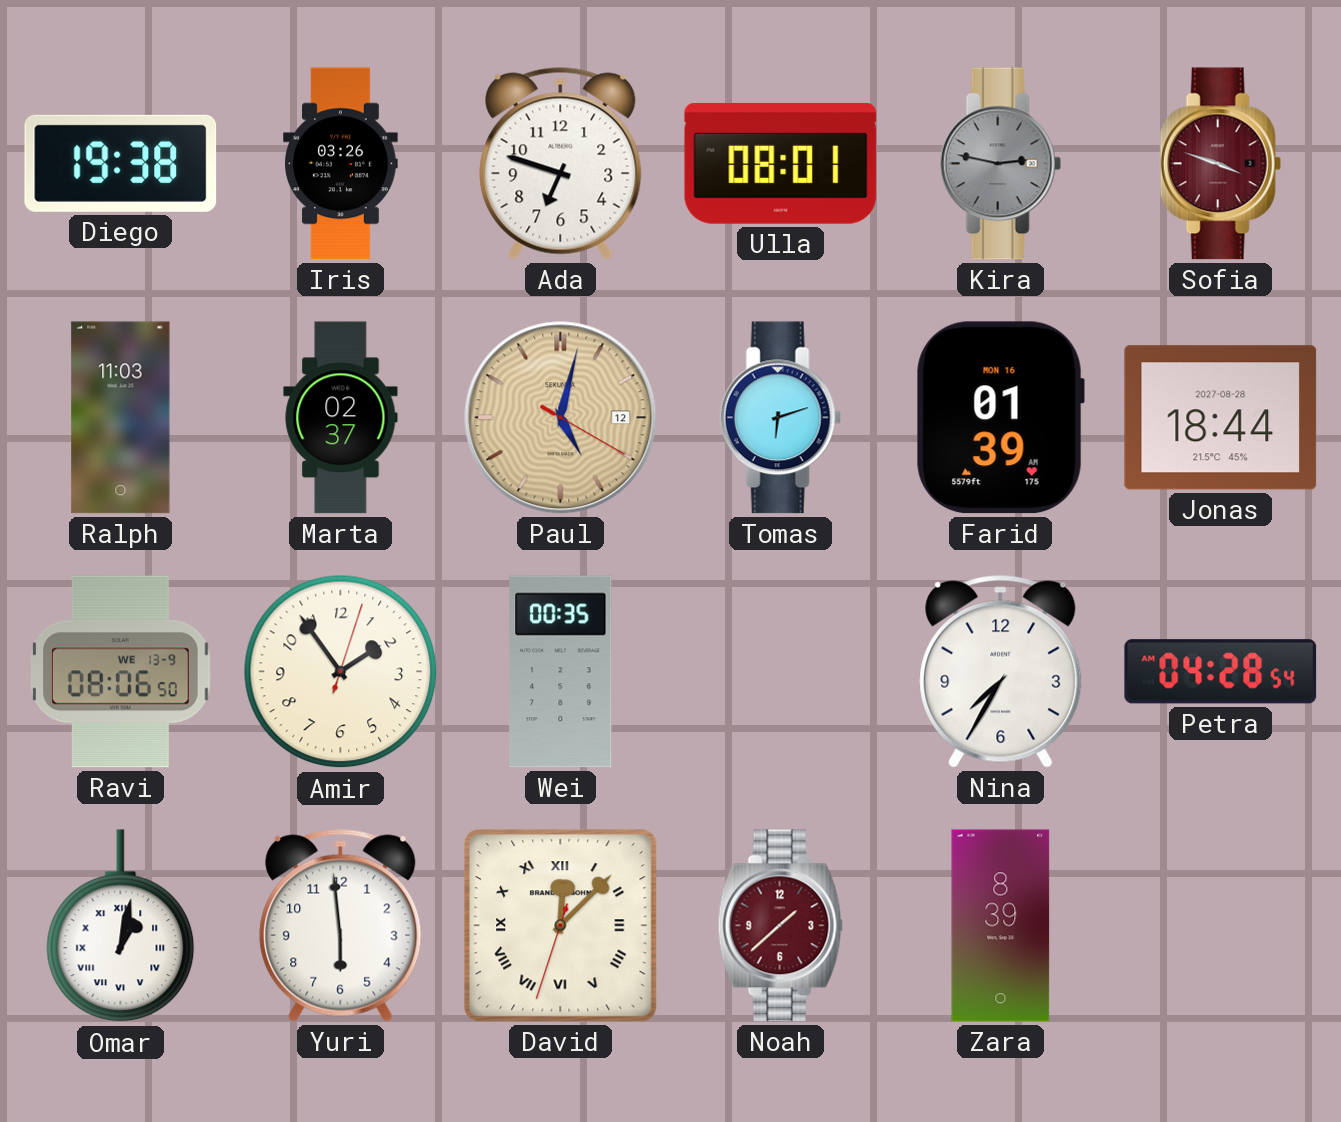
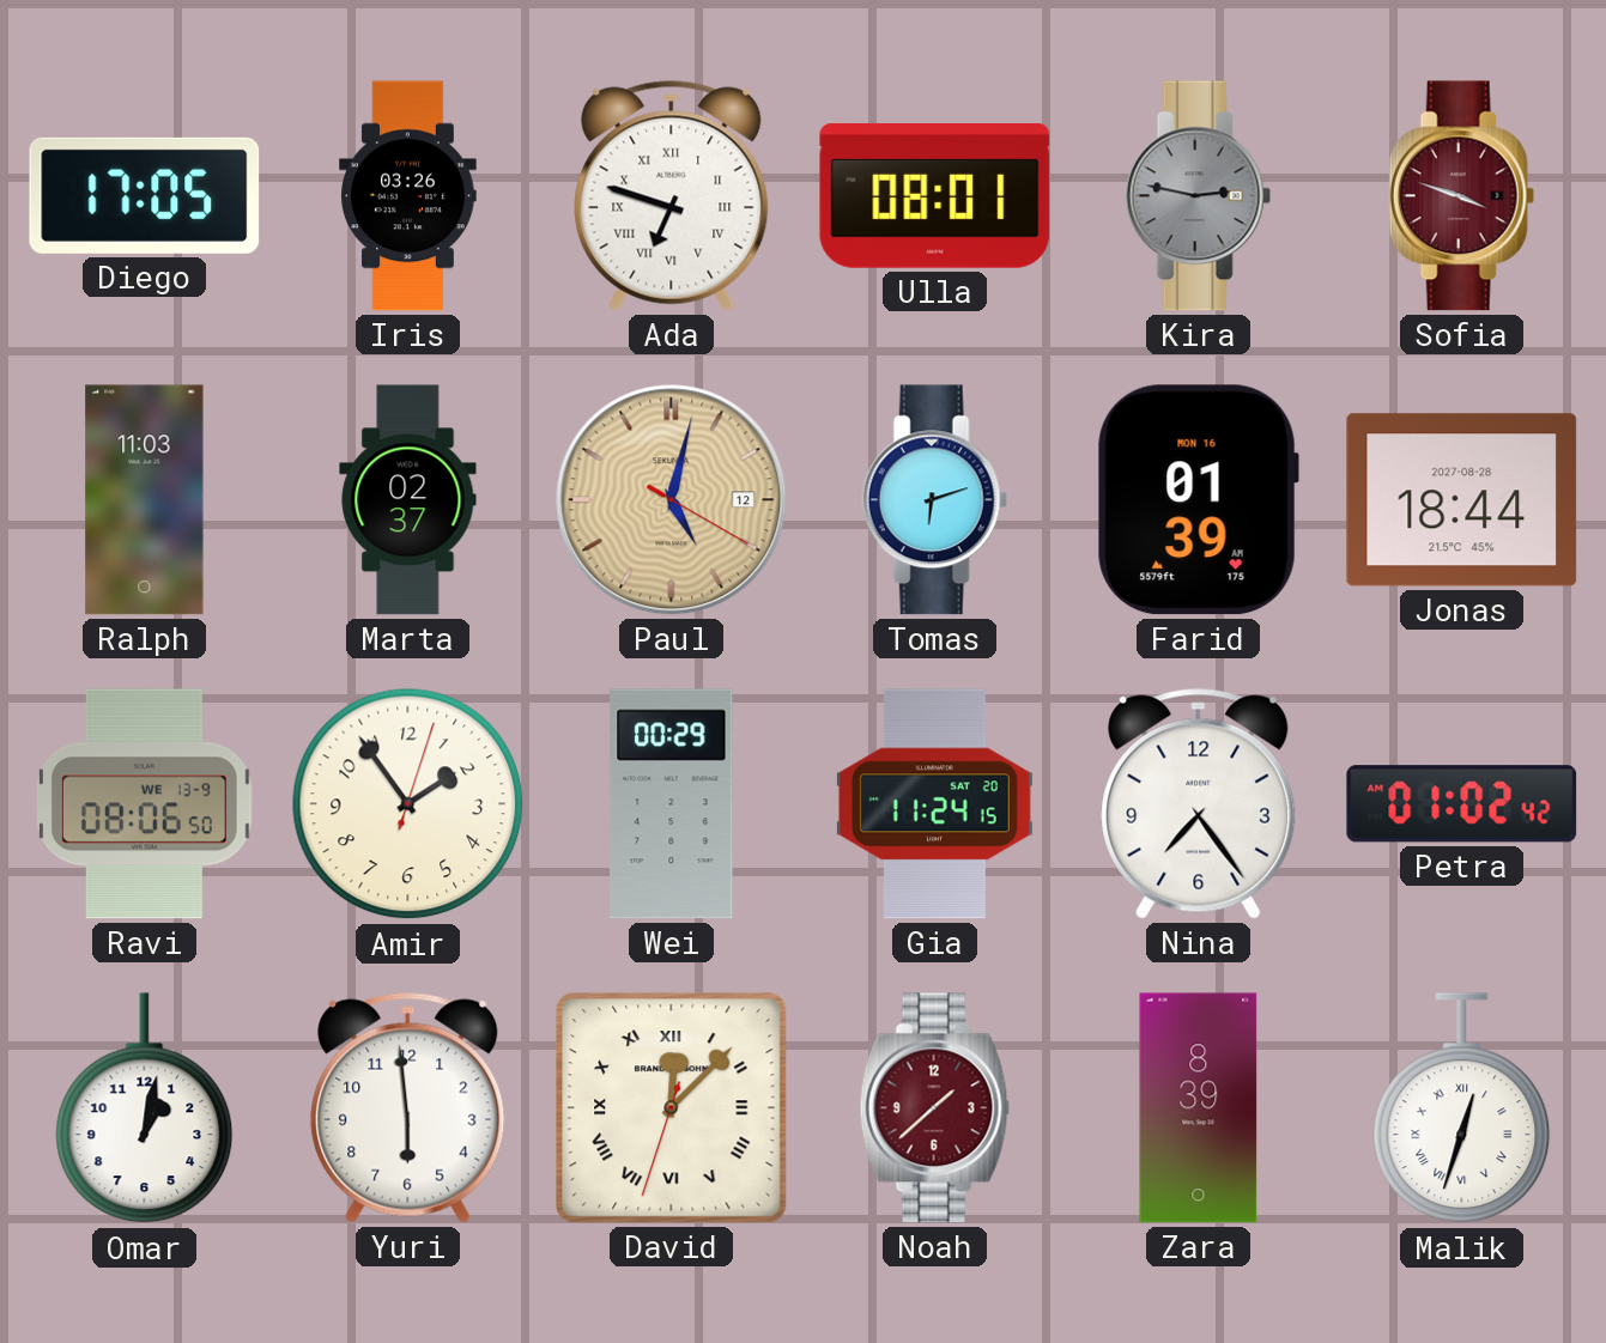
Diego: 19:38 -> 17:05
Ada numerals: Arabic -> Roman
Wei: 00:35 -> 00:29
Gia: none -> 11:24
Nina: 7:35 -> 7:24
Petra: 04:28 -> 01:02
Omar numerals: Roman -> Arabic
Malik: none -> 12:33
